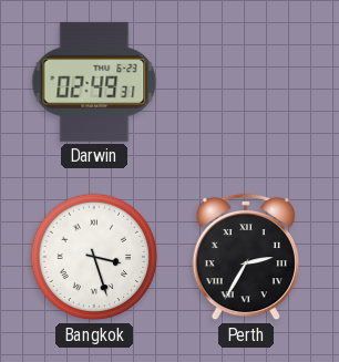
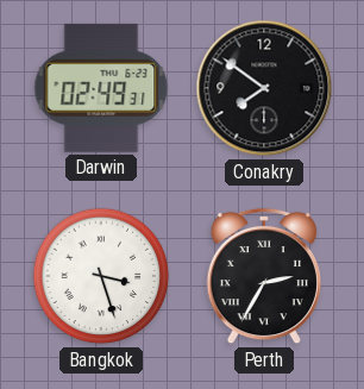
Conakry: none -> 7:51
